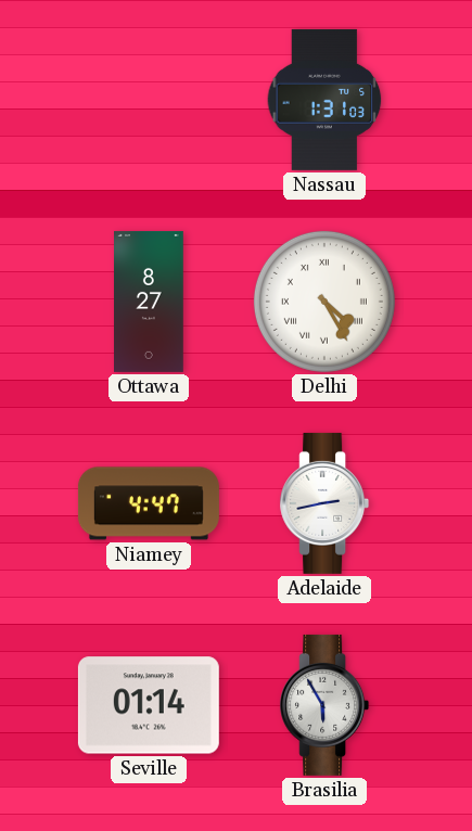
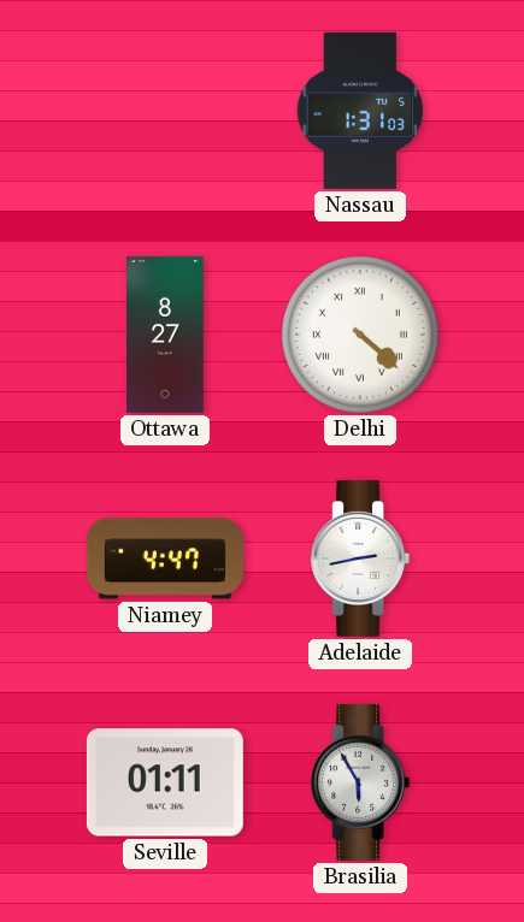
Delhi: 4:25 -> 4:22
Seville: 01:14 -> 01:11
